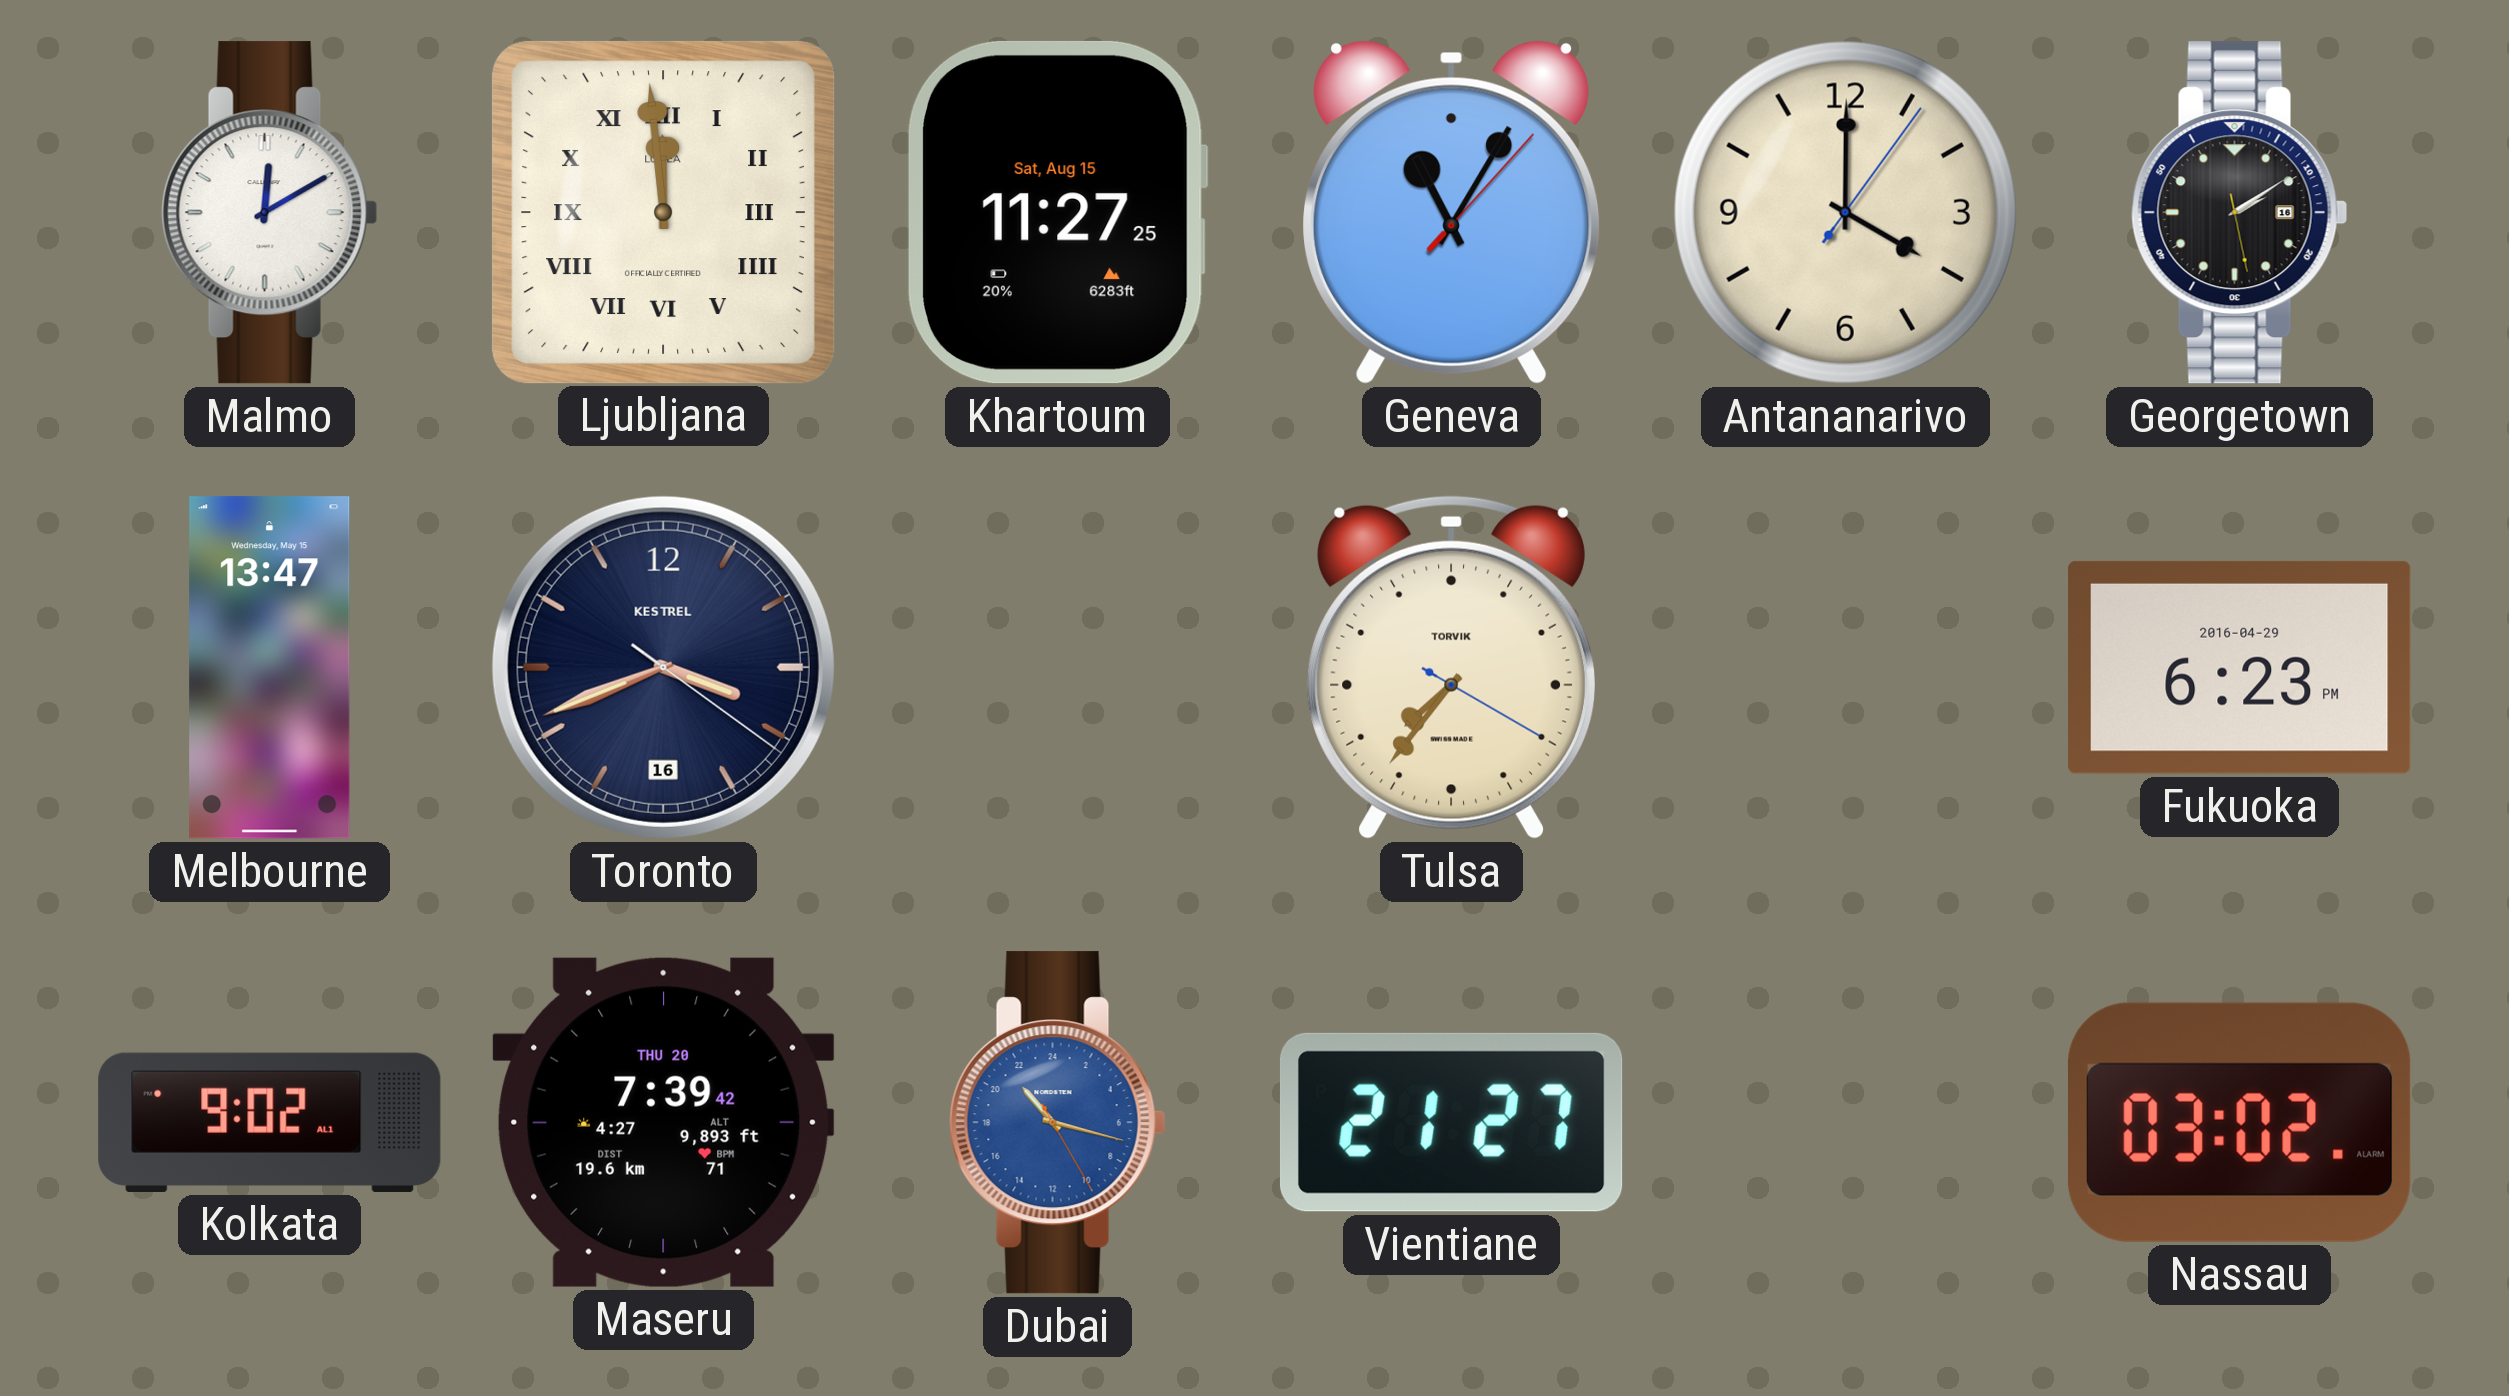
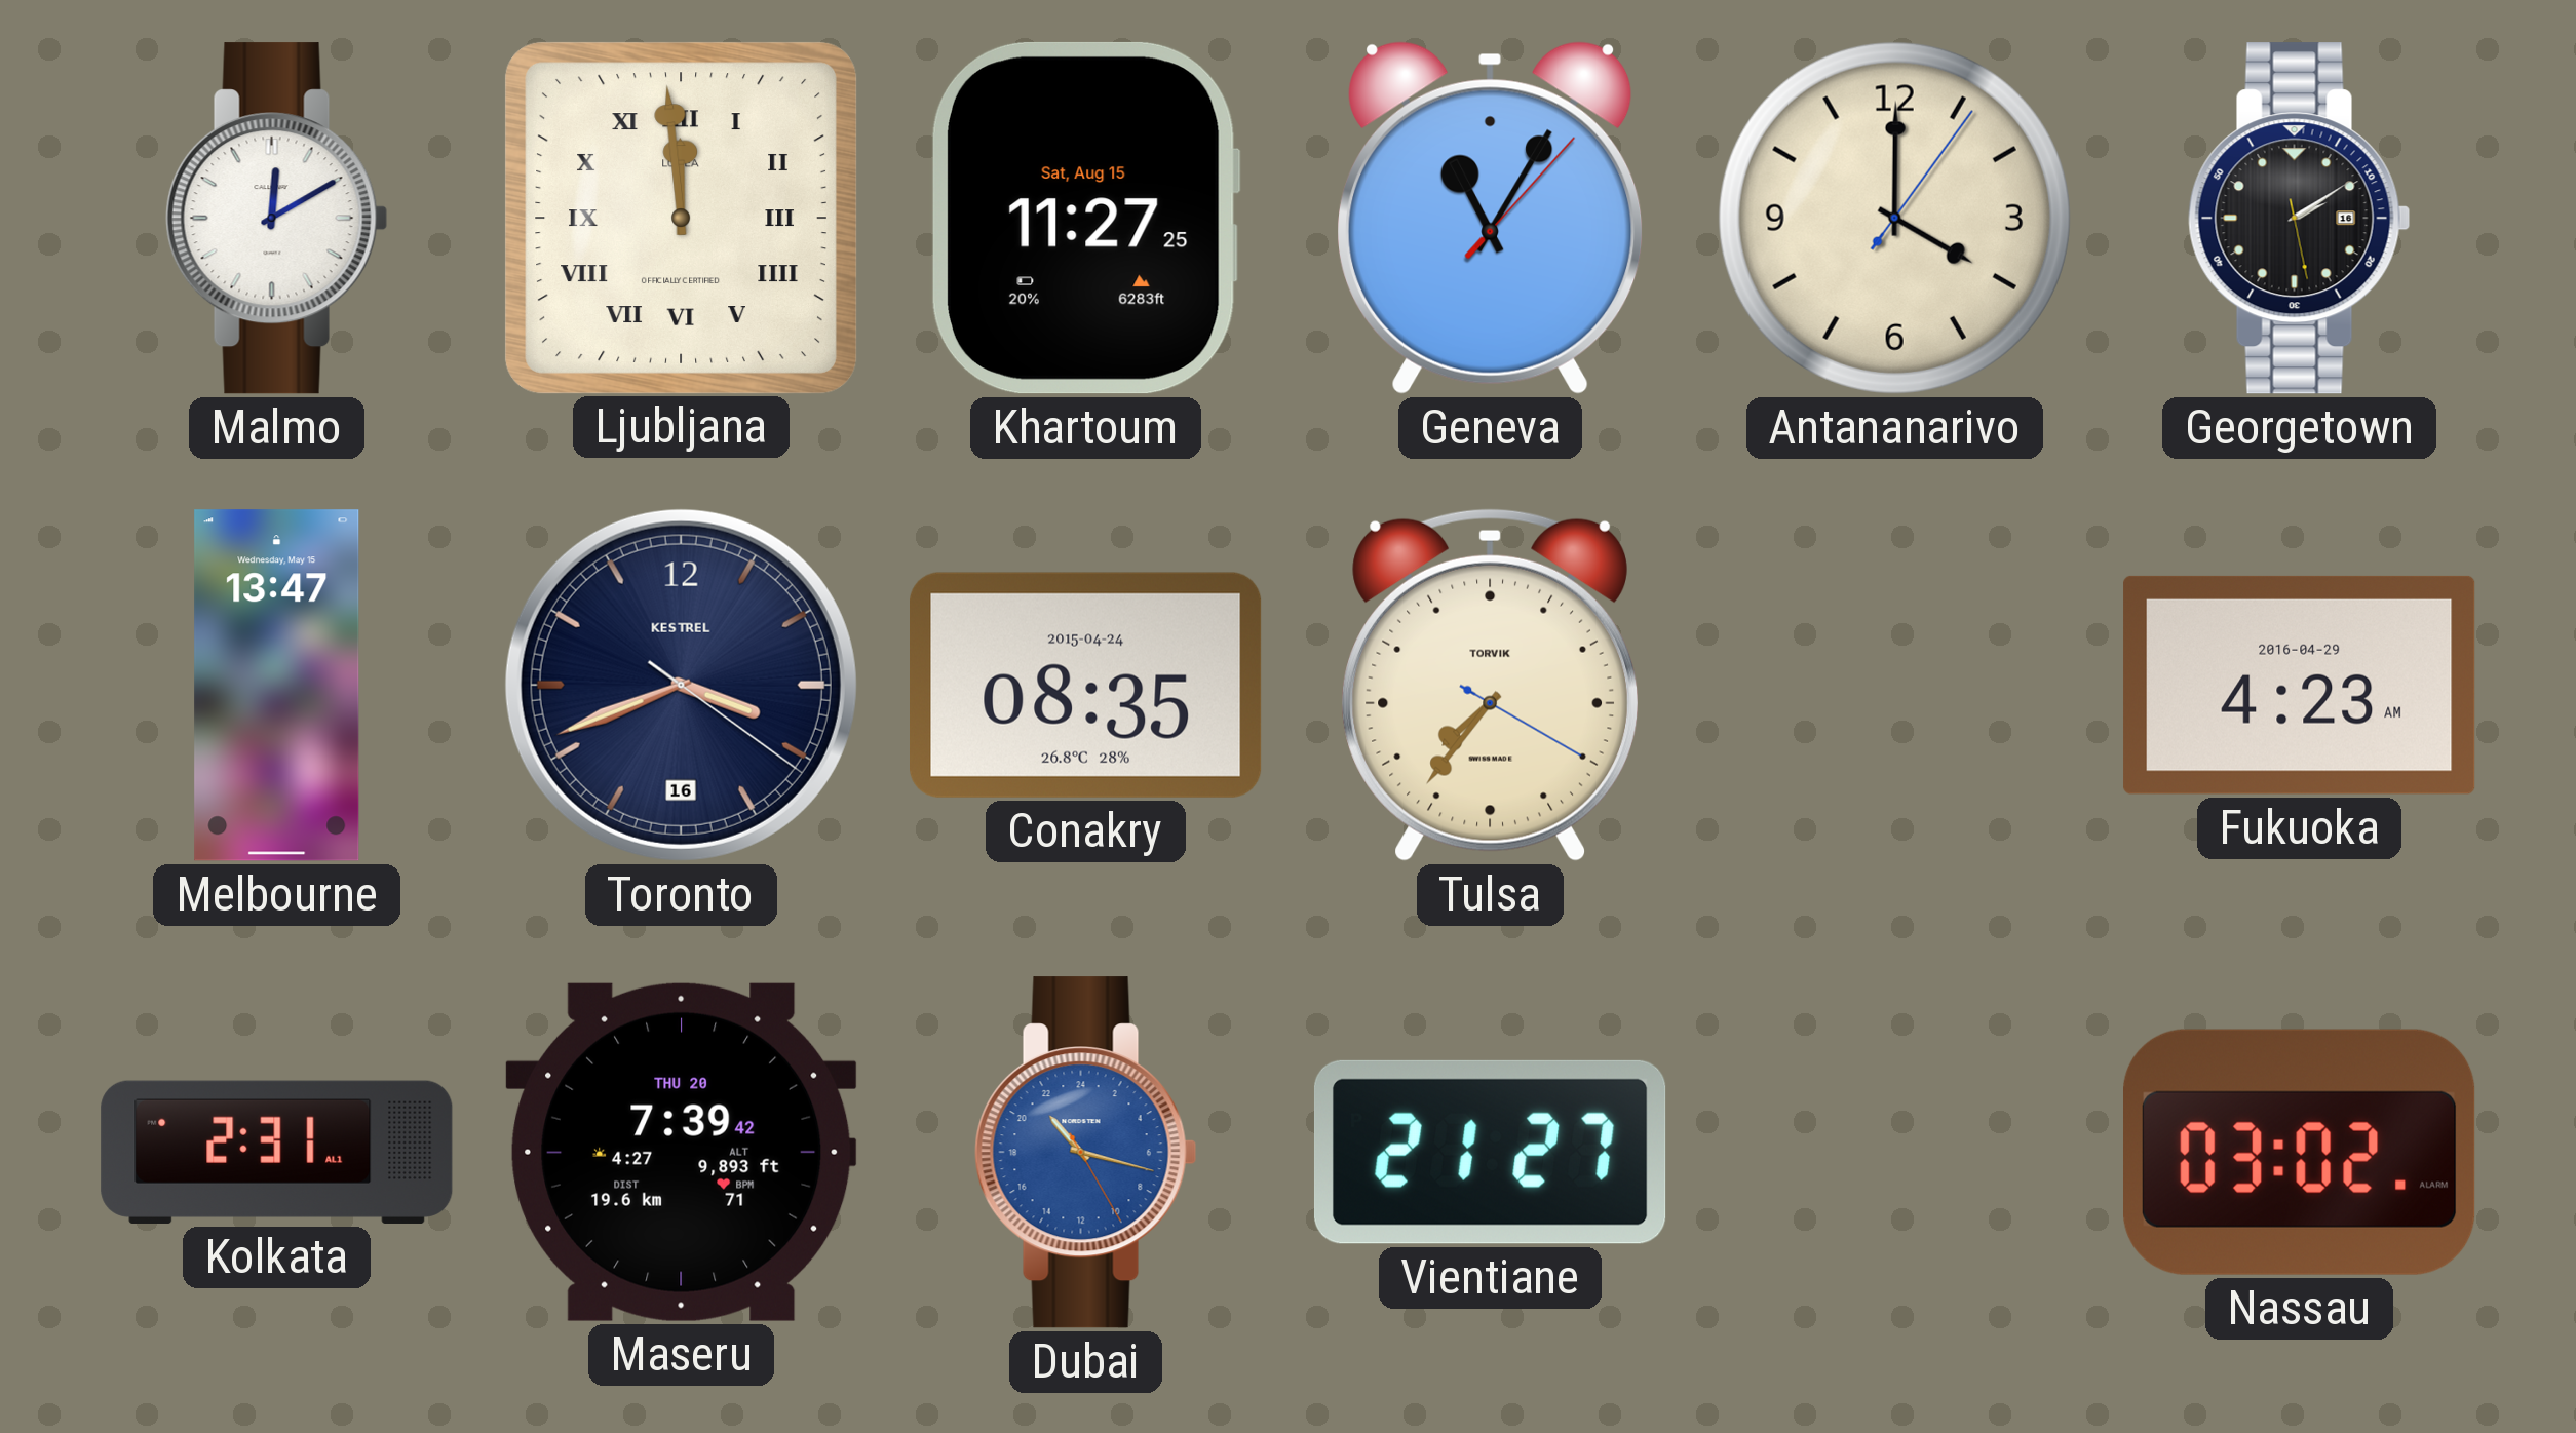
Conakry: none -> 08:35
Fukuoka: 6:23 -> 4:23
Kolkata: 9:02 -> 2:31
